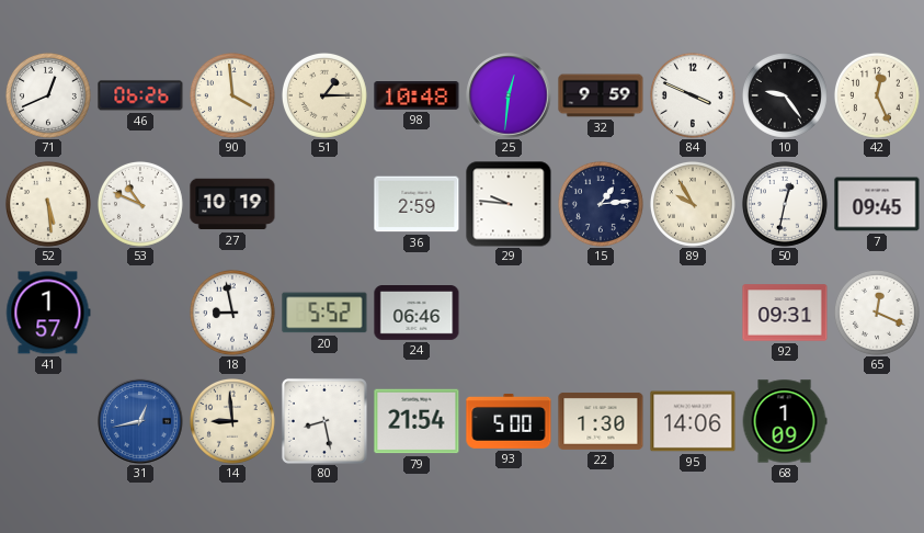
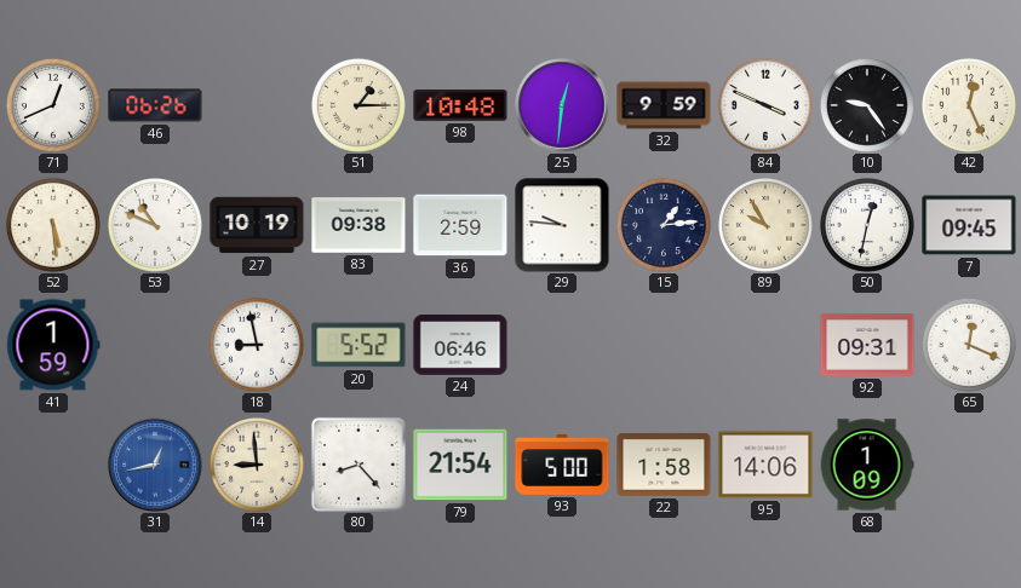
90: 3:59 -> none
83: none -> 09:38
41: 1:57 -> 1:59
80: 8:28 -> 8:23
22: 1:30 -> 1:58
